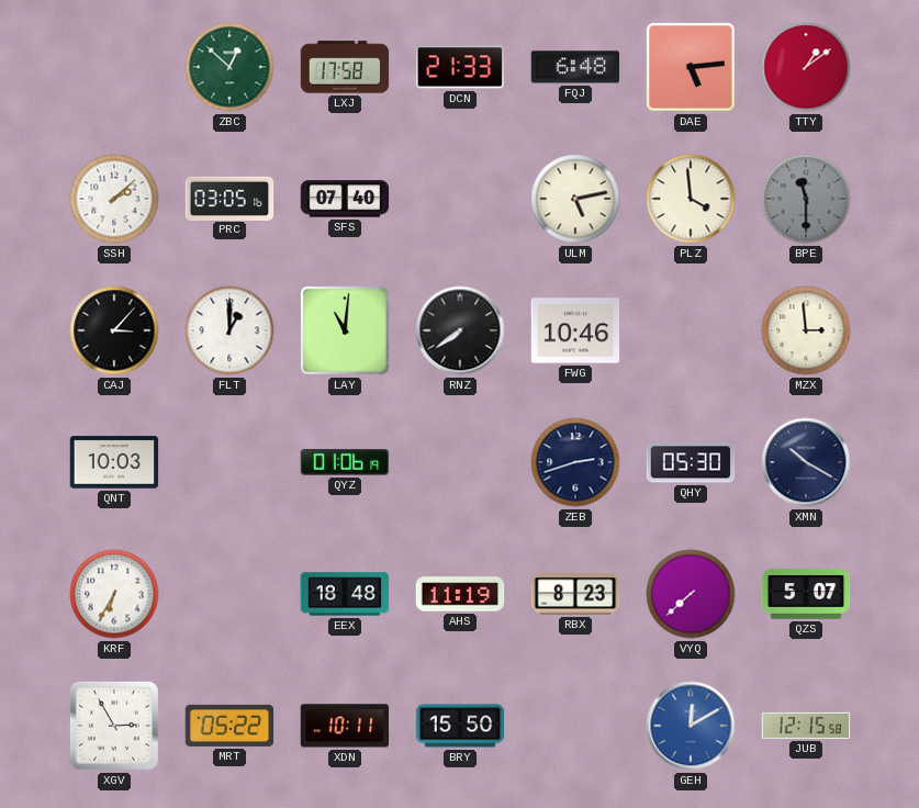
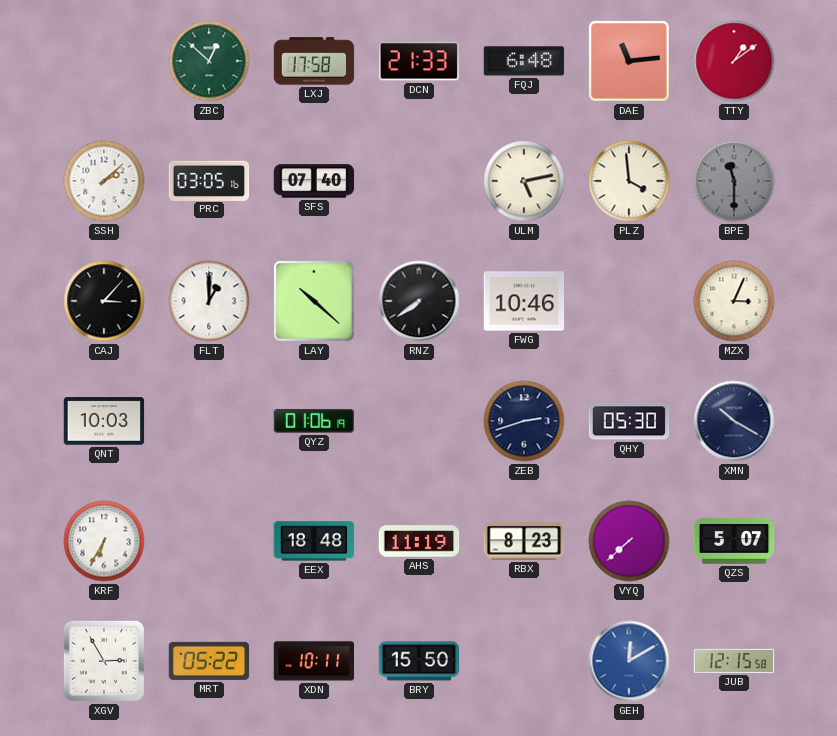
DAE: 5:14 -> 11:14
LAY: 11:01 -> 10:22
MZX: 2:59 -> 3:04
